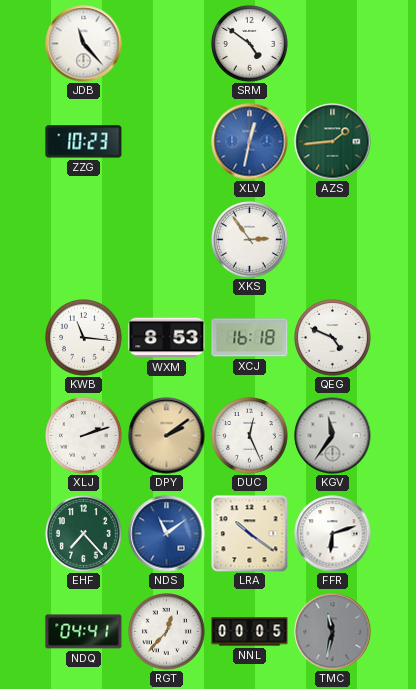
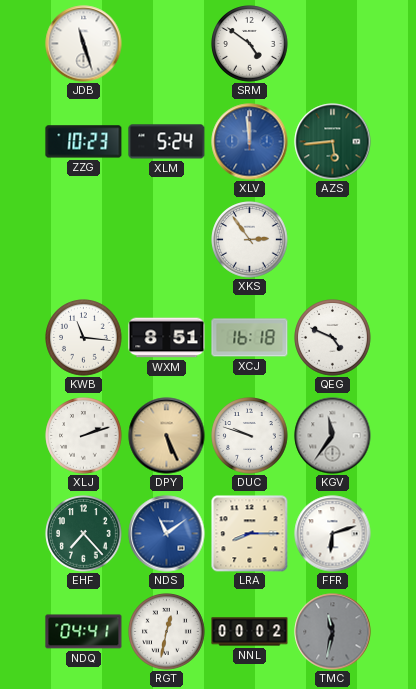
JDB: 11:23 -> 11:27
XLM: none -> 5:24
XLV: 12:32 -> 11:59
AZS: 1:44 -> 5:44
WXM: 8:53 -> 8:51
DPY: 2:09 -> 5:26
DUC: 12:26 -> 9:48
LRA: 10:21 -> 8:15
RGT: 12:37 -> 12:32
NNL: 00:05 -> 00:02
